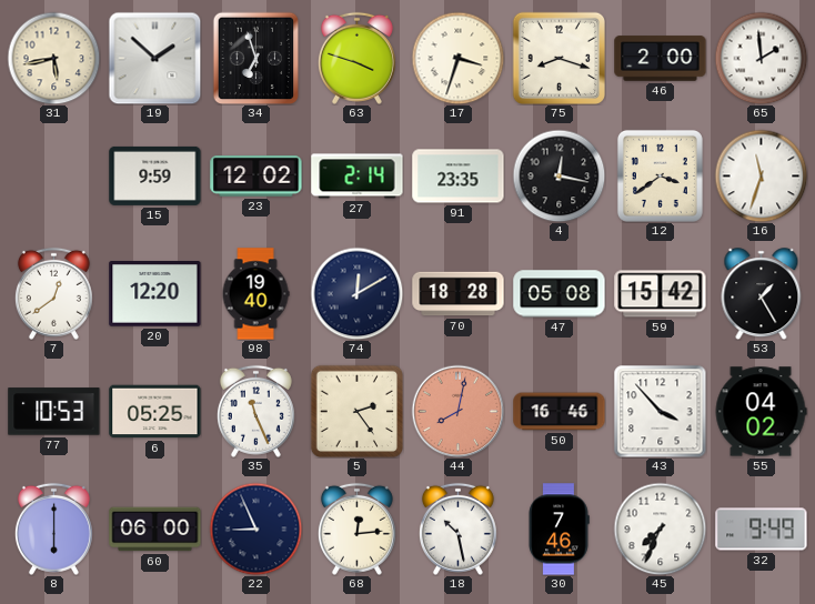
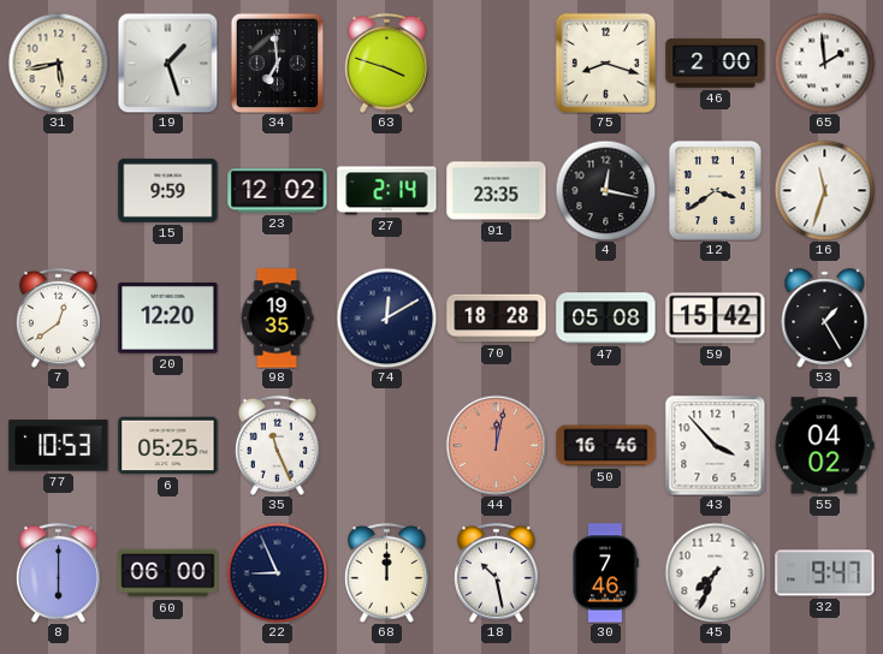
19: 1:52 -> 1:27
34: 6:57 -> 6:59
17: 3:33 -> none
98: 19:40 -> 19:35
5: 2:24 -> none
44: 8:02 -> 12:02
68: 12:14 -> 12:00
32: 9:49 -> 9:47
